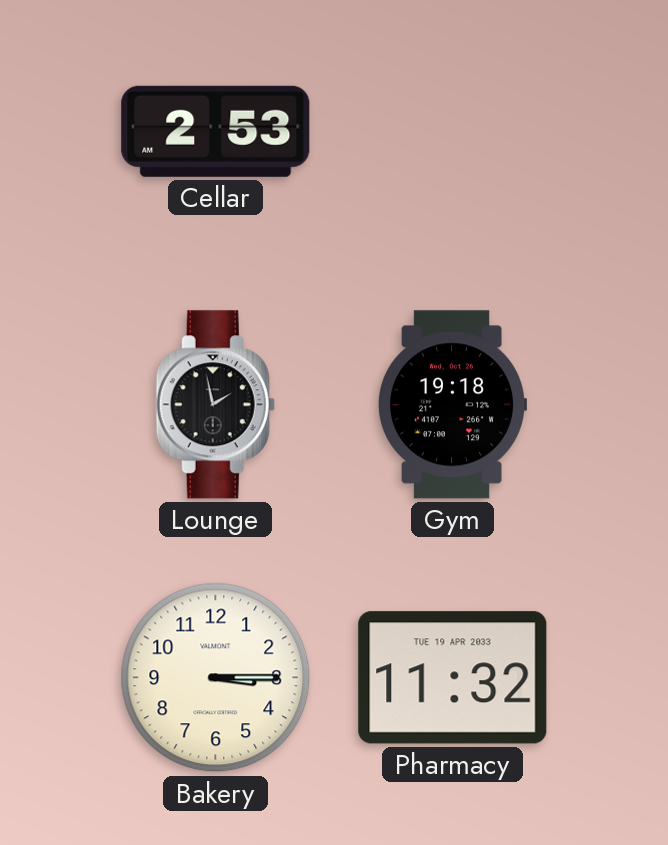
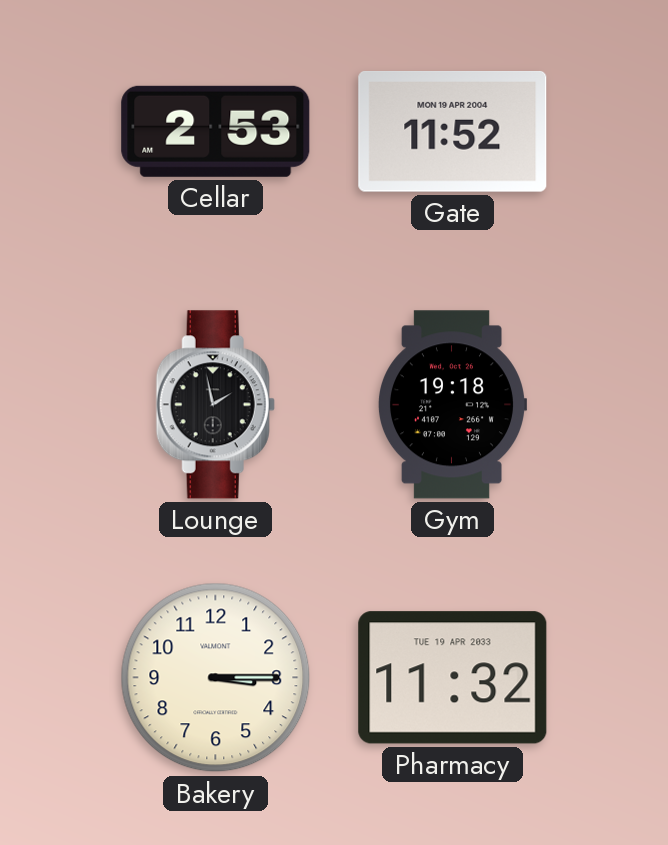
Gate: none -> 11:52
